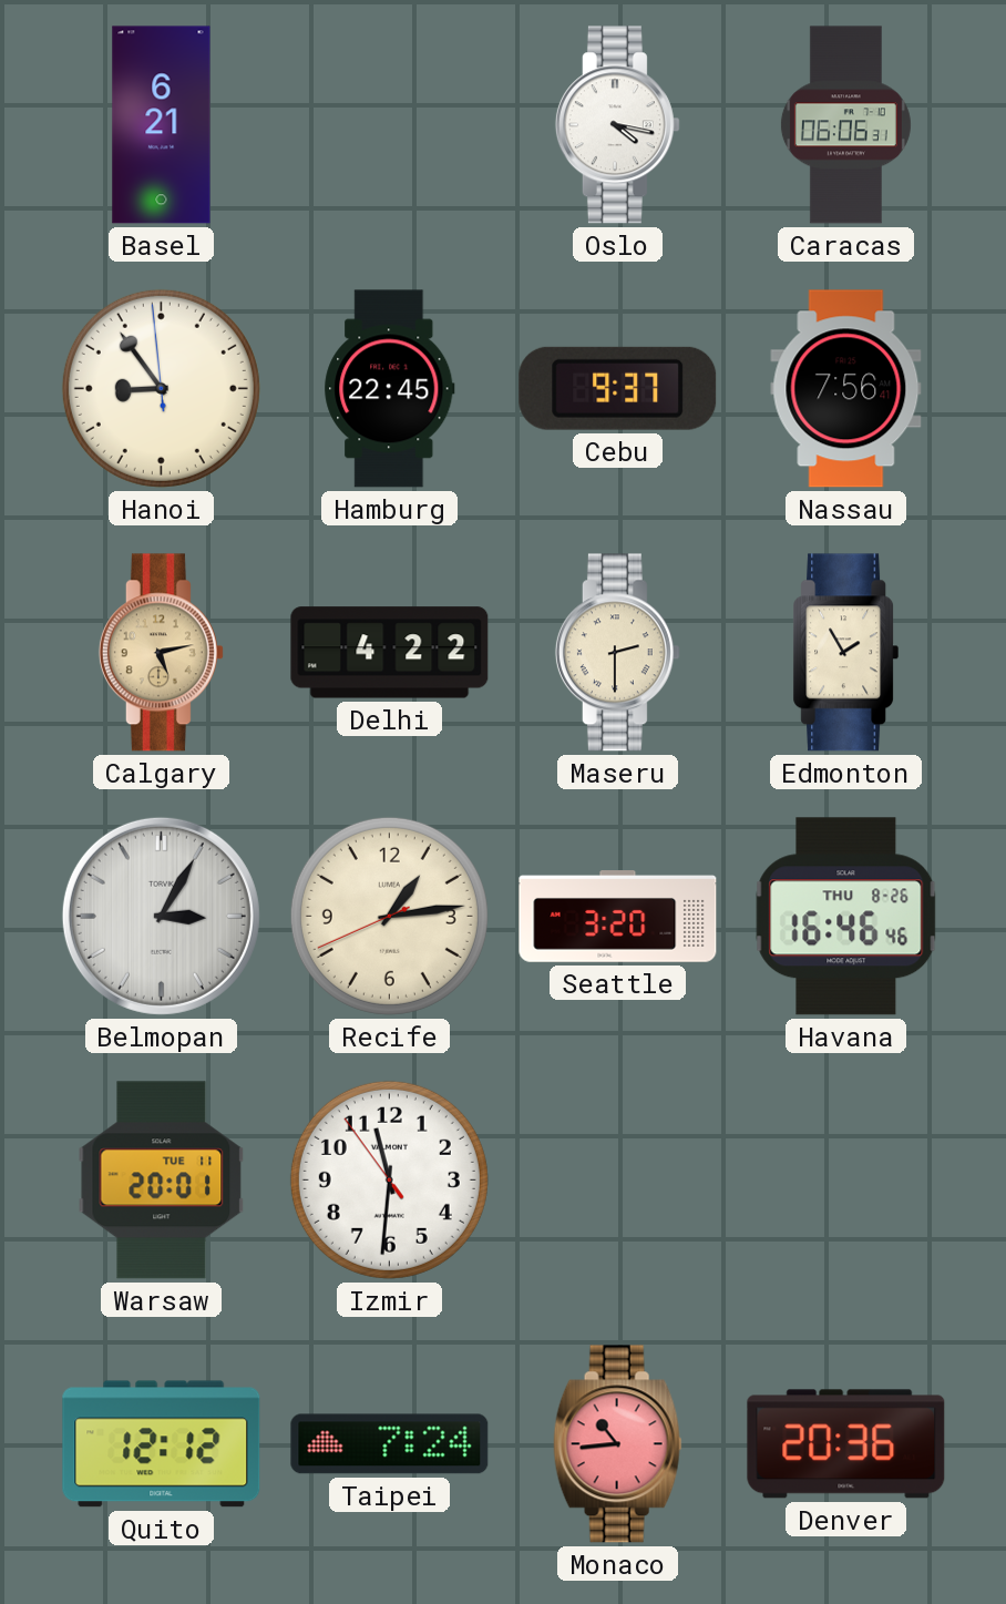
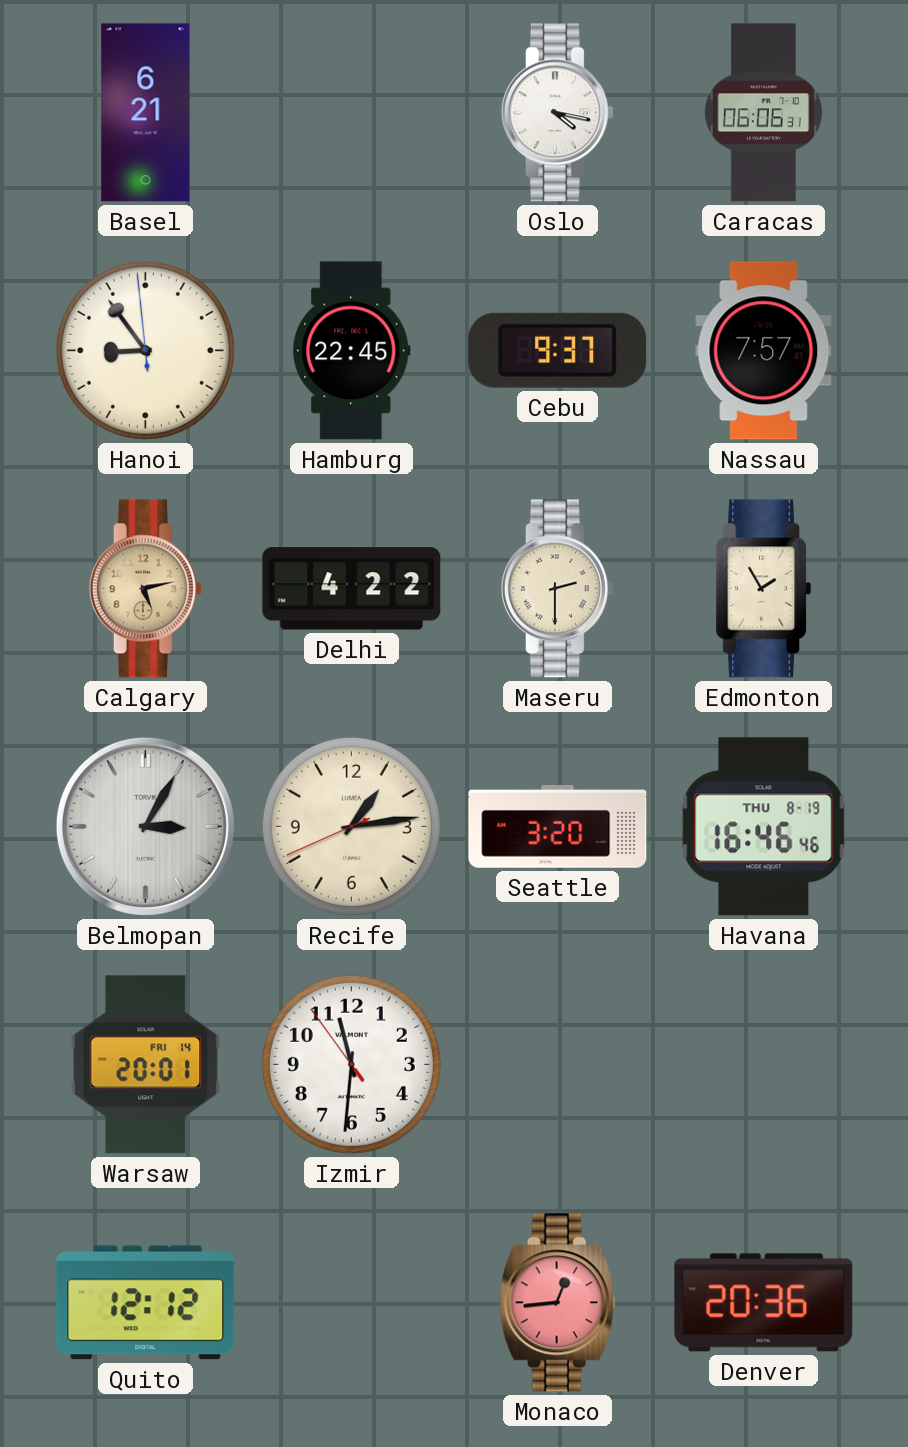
Nassau: 7:56 -> 7:57
Havana date: THU 8-26 -> THU 8-19
Warsaw date: TUE 11 -> FRI 14
Taipei: 7:24 -> none
Monaco: 10:44 -> 12:44
